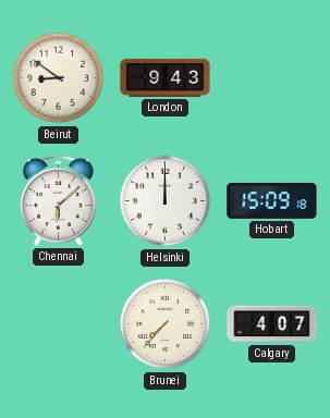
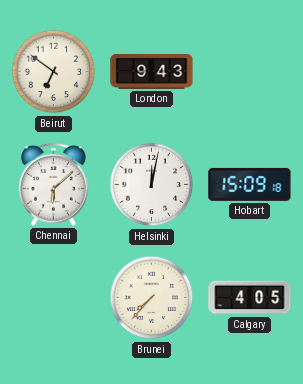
Beirut: 8:51 -> 6:51
Helsinki: 12:00 -> 12:02
Calgary: 4:07 -> 4:05
